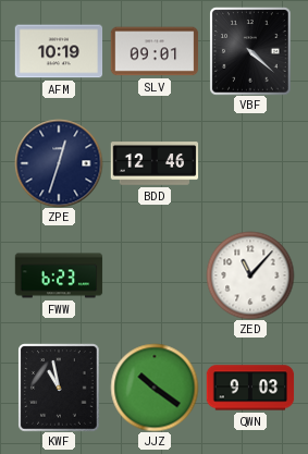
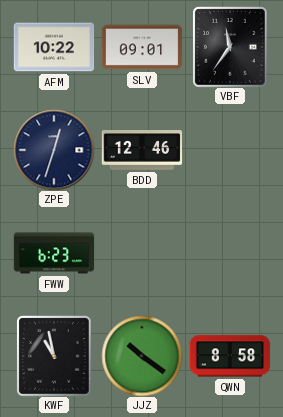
AFM: 10:19 -> 10:22
VBF: 4:22 -> 11:36
ZED: 11:07 -> none
QWN: 9:03 -> 8:58
